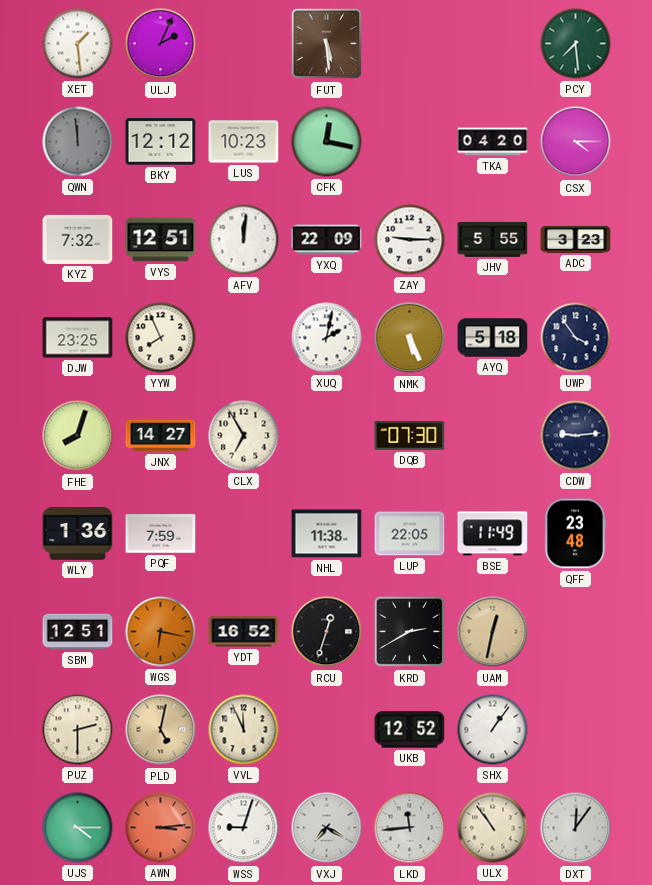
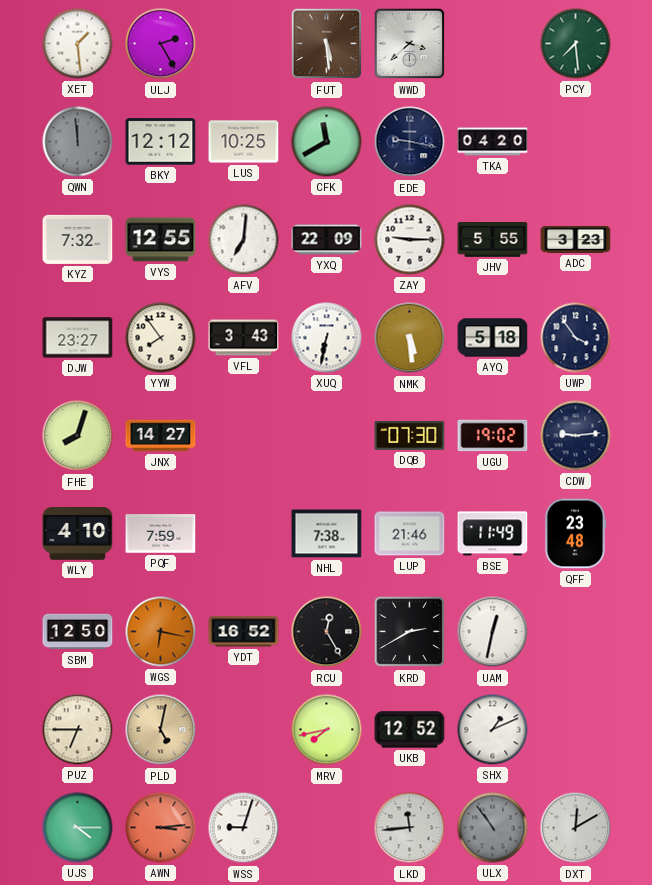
ULJ: 2:04 -> 2:25
WWD: none -> 3:38
LUS: 10:23 -> 10:25
CFK: 12:17 -> 11:40
EDE: none -> 9:17
CSX: 4:15 -> none
VYS: 12:51 -> 12:55
AFV: 12:01 -> 7:01
DJW: 23:25 -> 23:27
YYW: 7:56 -> 7:54
VFL: none -> 3:43
XUQ: 2:02 -> 6:32
NMK: 5:26 -> 5:29
CLX: 6:55 -> none
UGU: none -> 19:02
WLY: 1:36 -> 4:10
NHL: 11:38 -> 7:38
LUP: 22:05 -> 21:46
SBM: 12:51 -> 12:50
RCU: 12:33 -> 12:25
UAM dial: champagne -> white
PUZ: 2:30 -> 6:45
VVL: 11:56 -> none
MRV: none -> 7:43
SHX: 1:06 -> 1:11
VXJ: 7:20 -> none
ULX dial: cream -> grey
DXT: 12:06 -> 12:10
